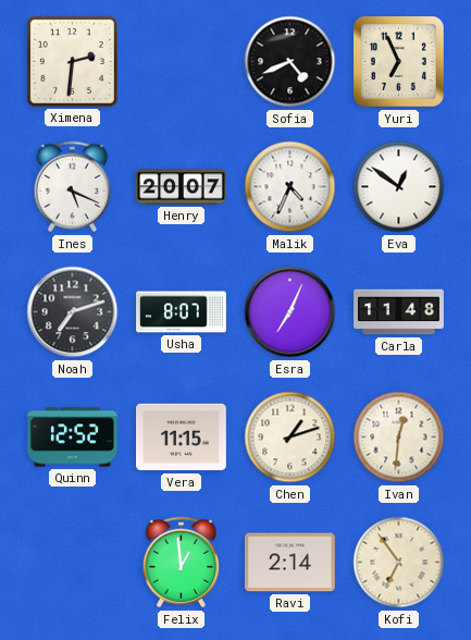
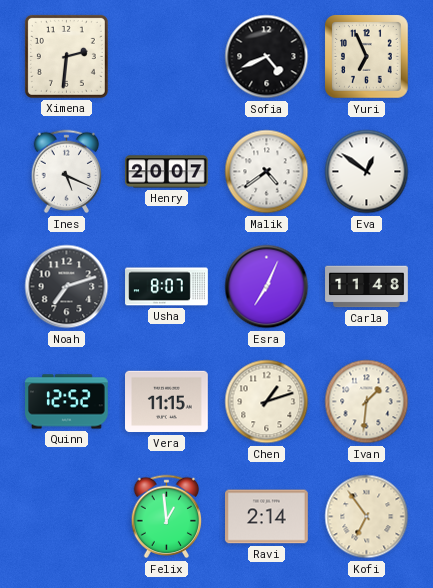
Malik: 4:34 -> 4:39
Ivan: 12:31 -> 1:31
